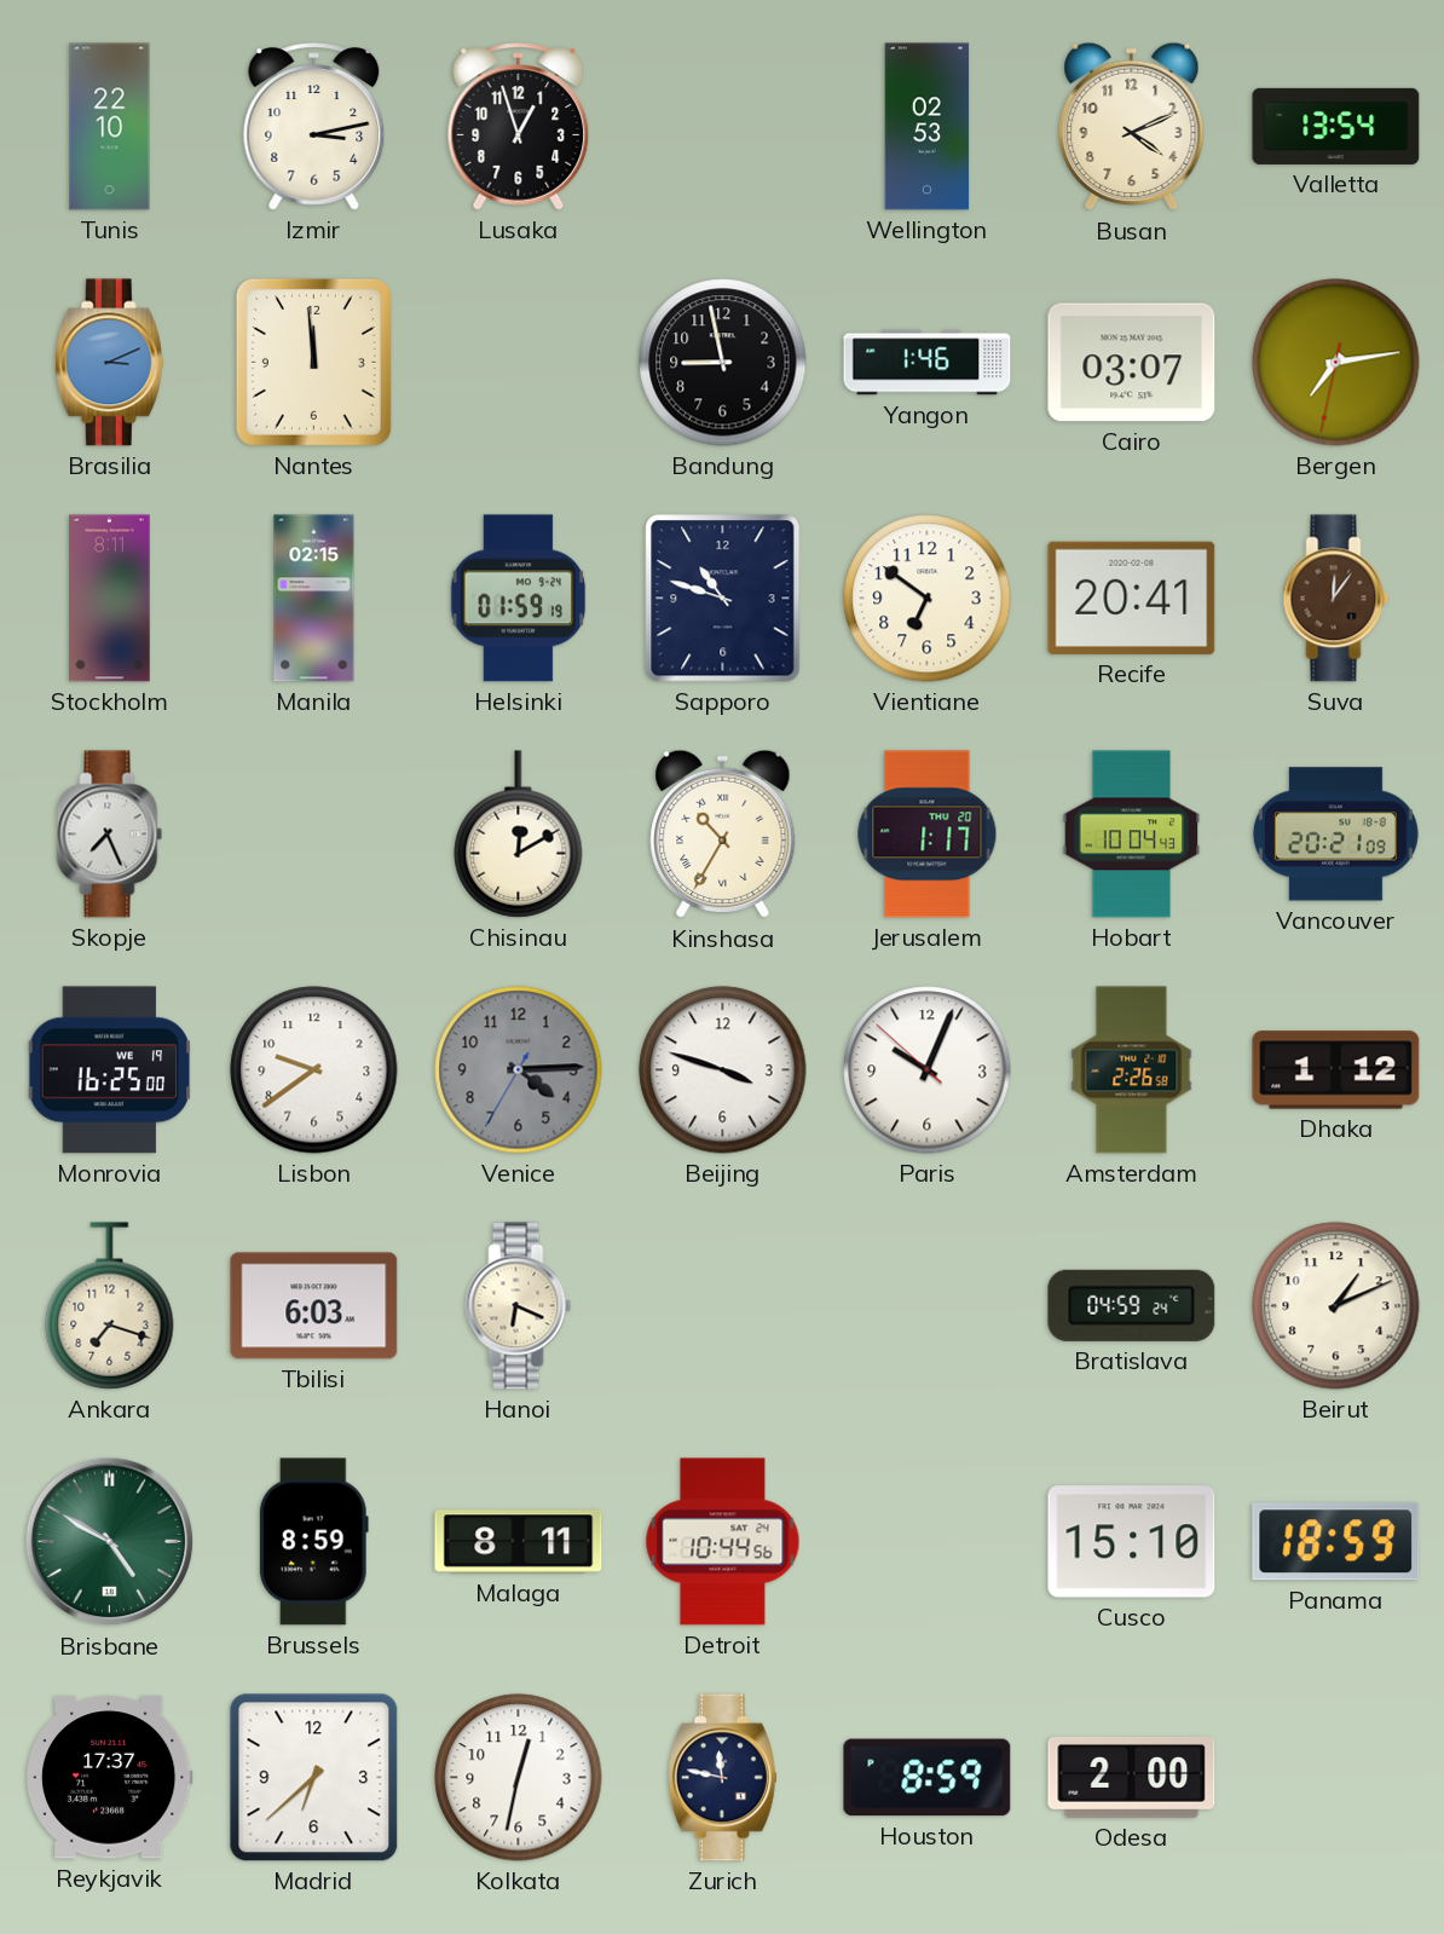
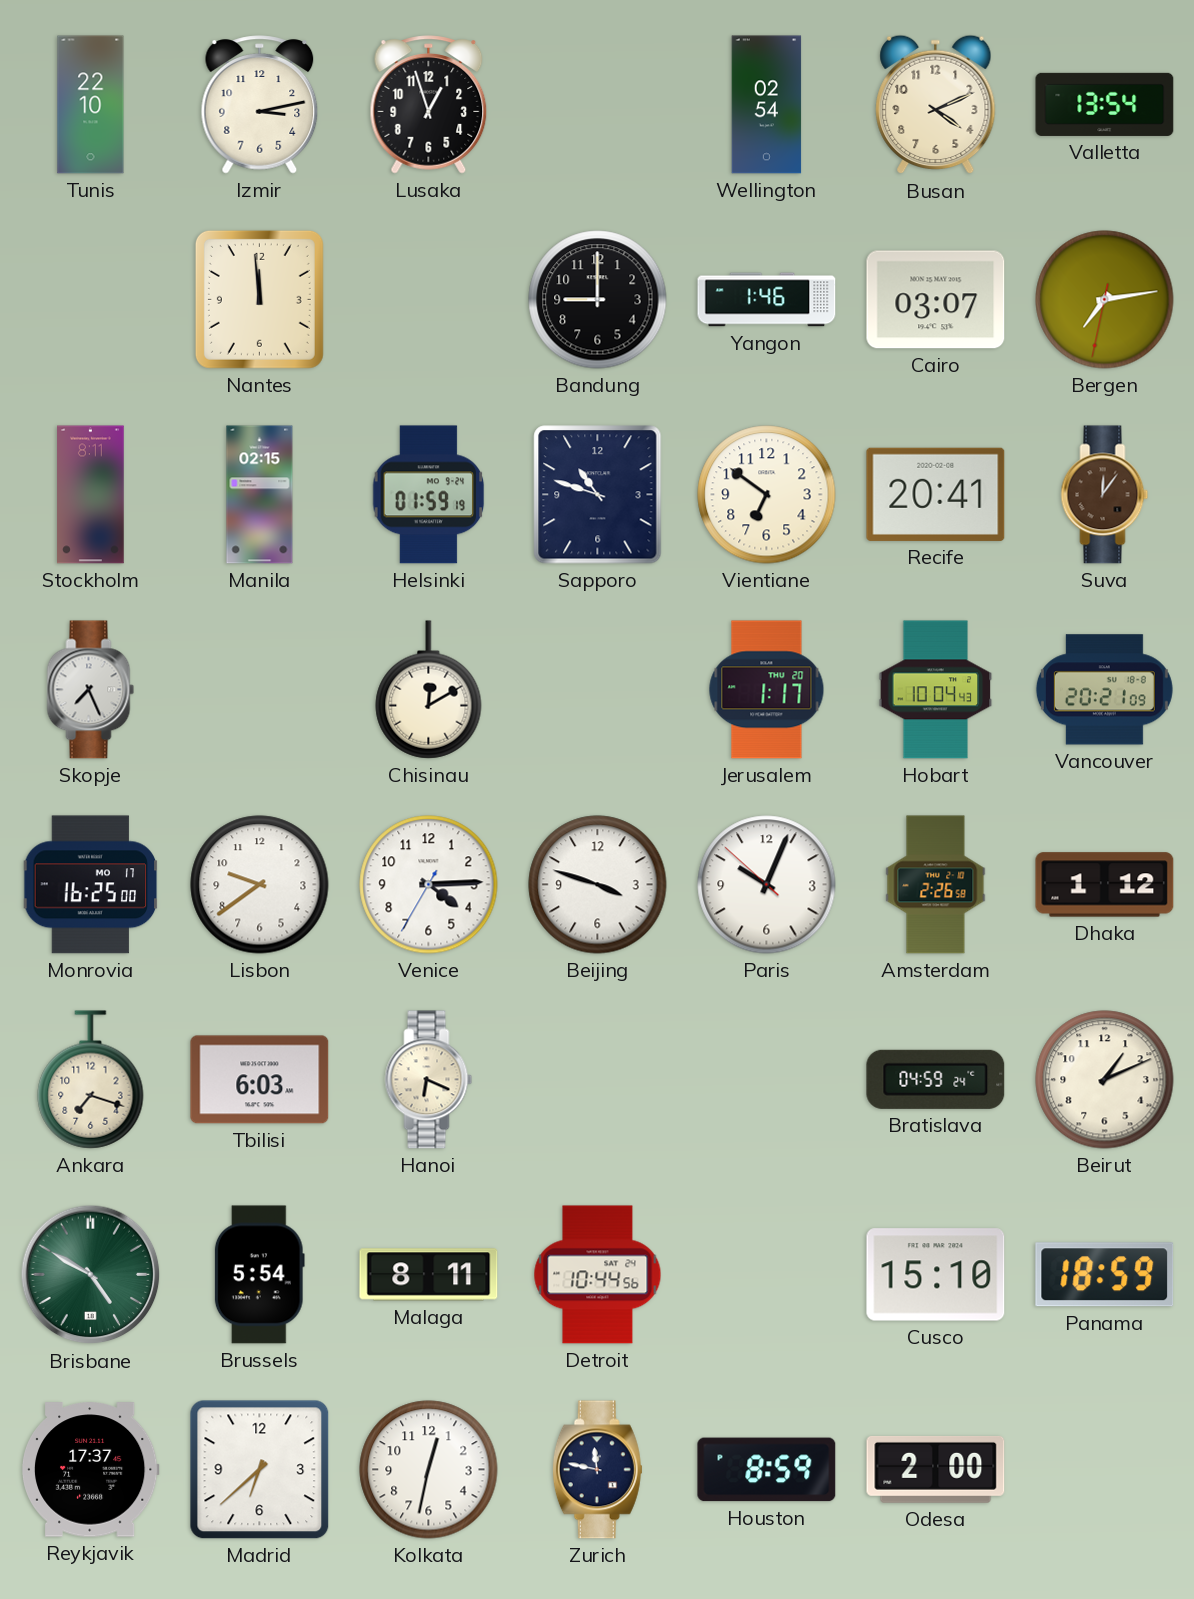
Wellington: 02:53 -> 02:54
Brasilia: 3:11 -> none
Bandung: 8:58 -> 9:00
Kinshasa: 10:35 -> none
Monrovia date: WE 19 -> MO 17
Venice dial: grey -> white
Brussels: 8:59 -> 5:54
